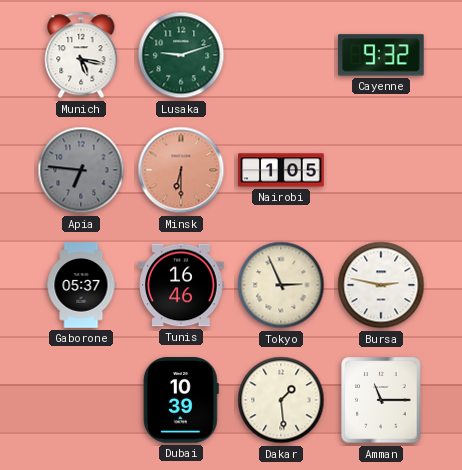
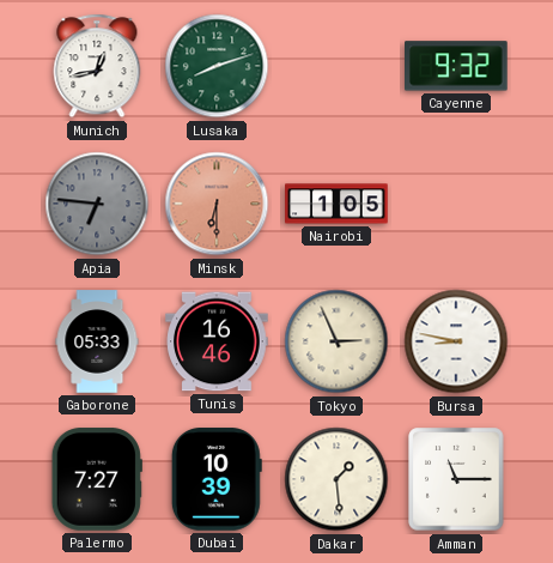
Munich: 5:17 -> 12:43
Lusaka: 9:12 -> 8:12
Gaborone: 05:37 -> 05:33
Bursa: 2:47 -> 8:47
Palermo: none -> 7:27
